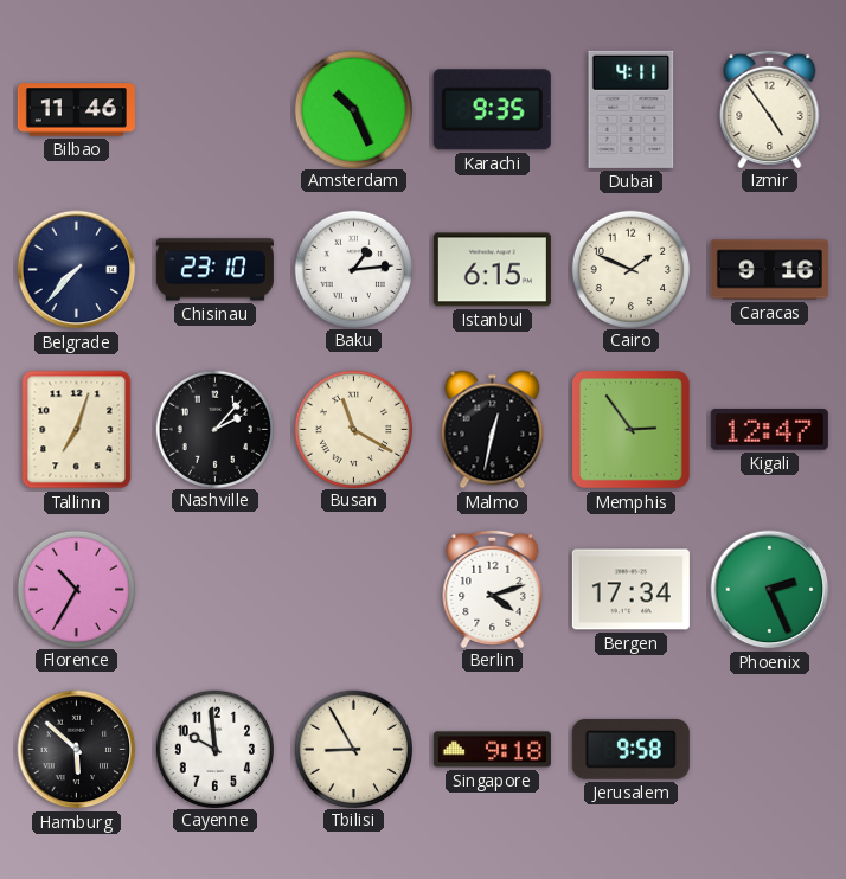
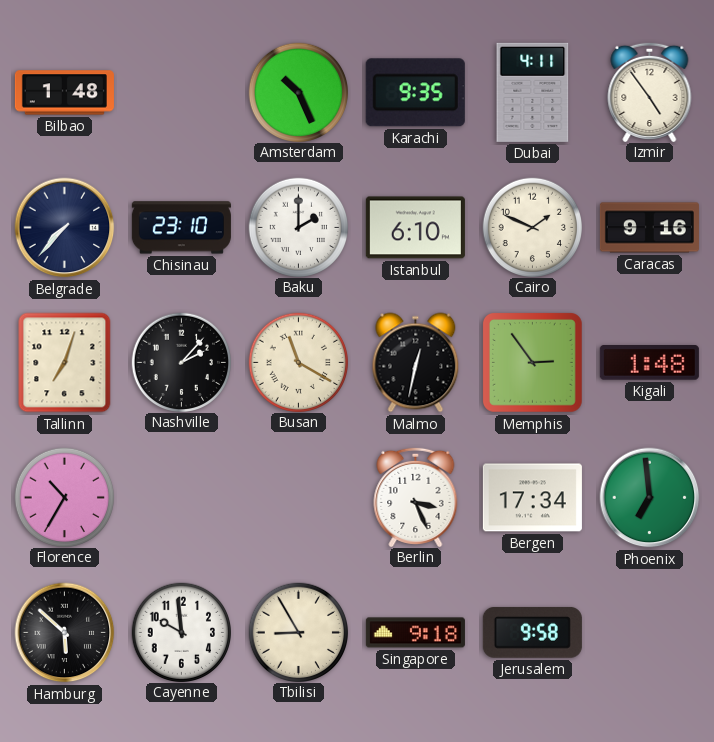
Bilbao: 11:46 -> 1:48
Baku: 1:14 -> 2:00
Istanbul: 6:15 -> 6:10
Kigali: 12:47 -> 1:48
Berlin: 4:12 -> 3:26
Phoenix: 2:26 -> 6:59
